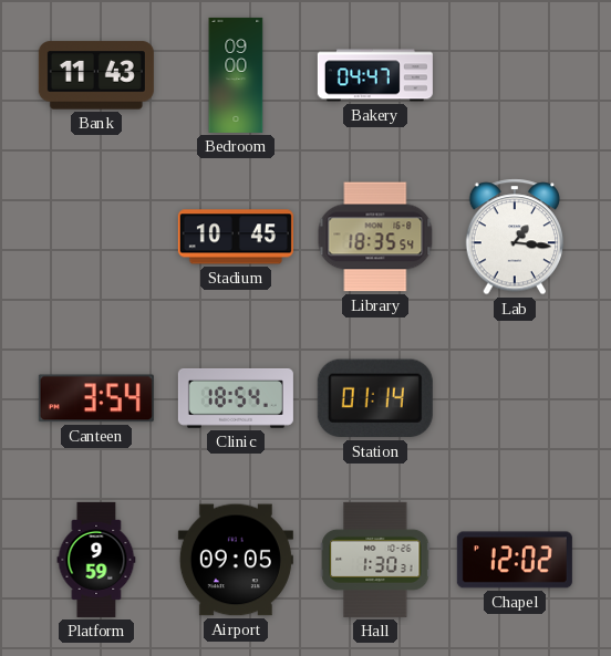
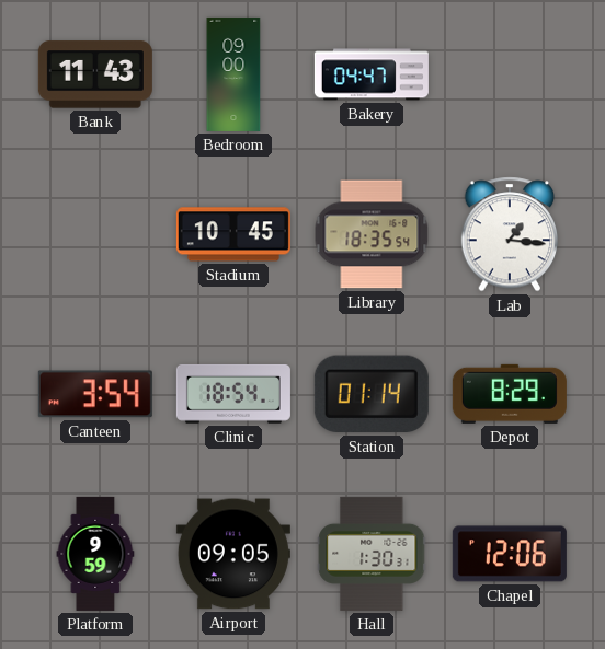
Depot: none -> 8:29
Chapel: 12:02 -> 12:06
